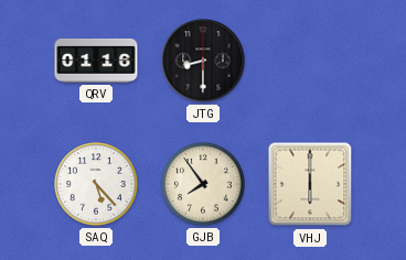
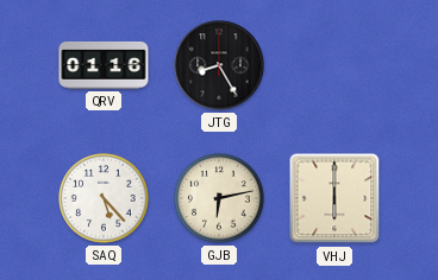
JTG: 8:30 -> 8:25
GJB: 7:54 -> 6:13
